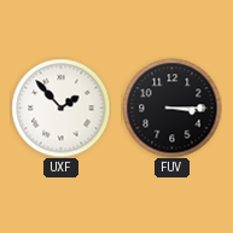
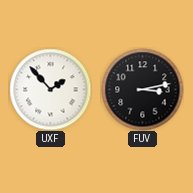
FUV: 3:15 -> 3:13
